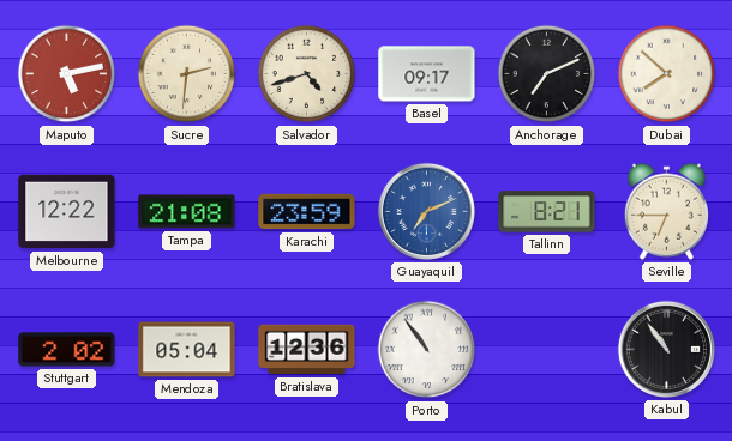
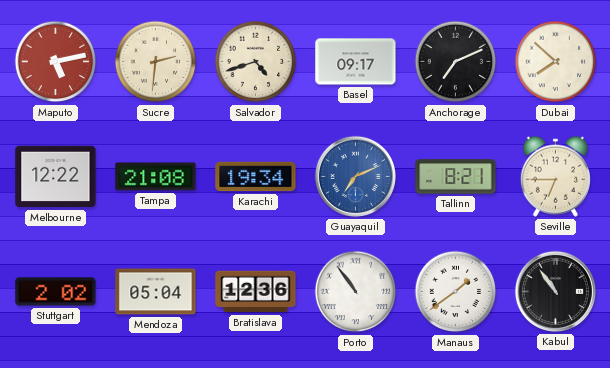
Karachi: 23:59 -> 19:34
Manaus: none -> 1:39
